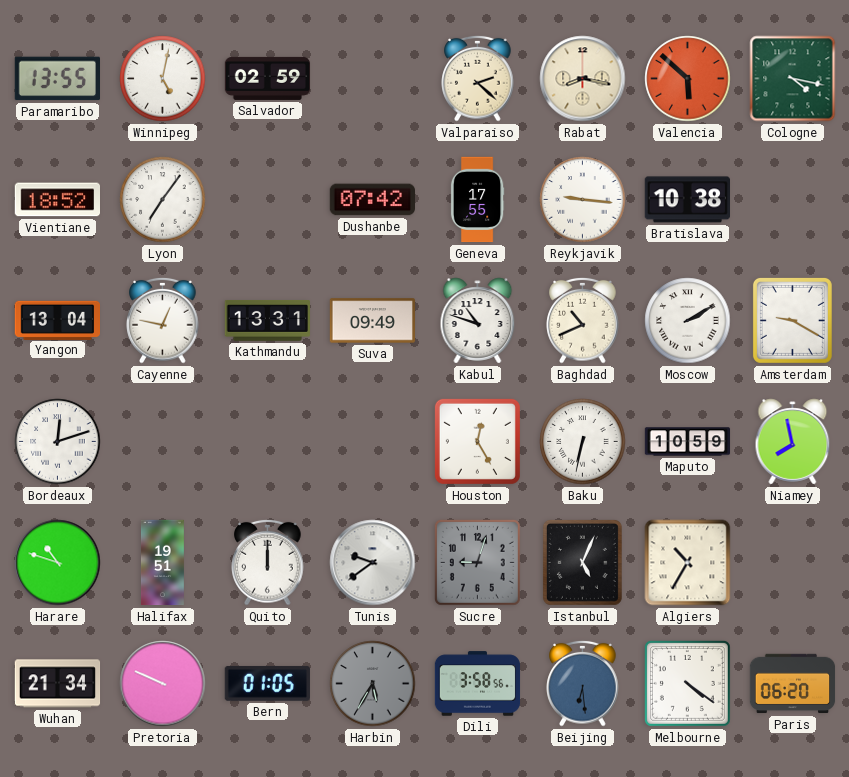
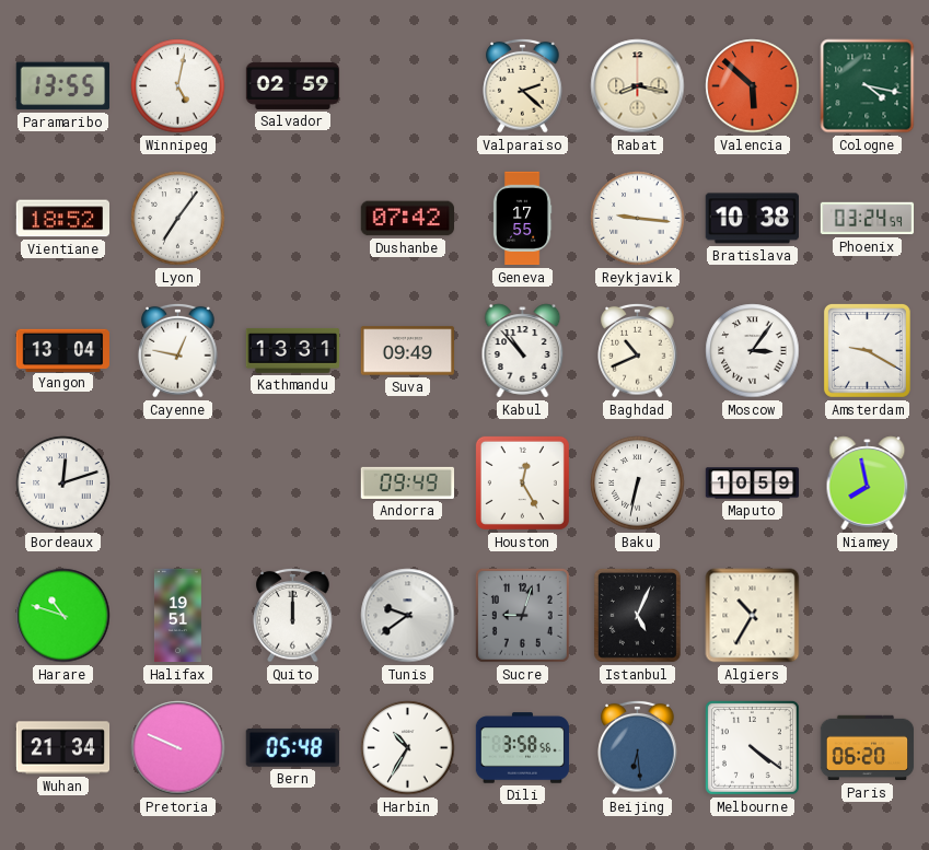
Phoenix: none -> 03:24
Kabul: 10:48 -> 10:53
Moscow: 2:10 -> 3:06
Andorra: none -> 09:49
Bern: 01:05 -> 05:48
Harbin: 5:35 -> 10:35
Harbin dial: grey -> white
